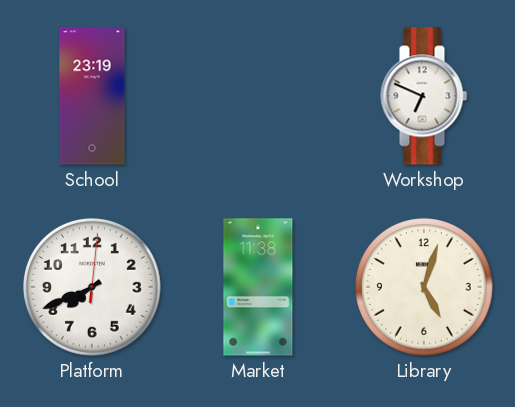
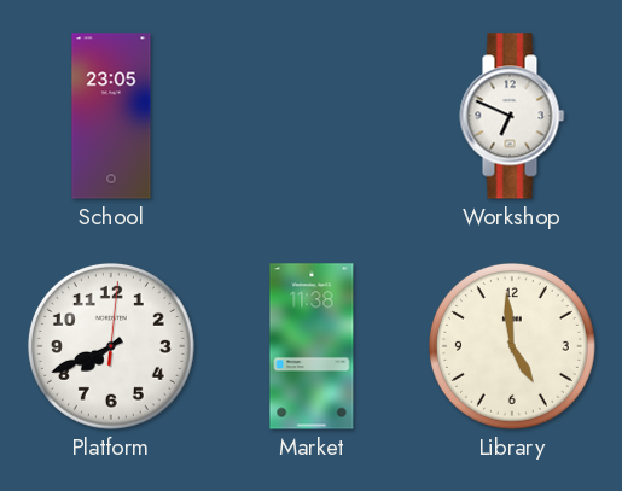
School: 23:19 -> 23:05
Library: 5:03 -> 4:59
